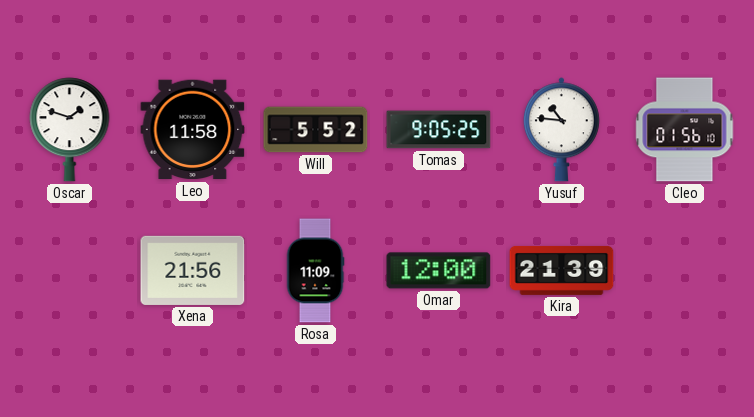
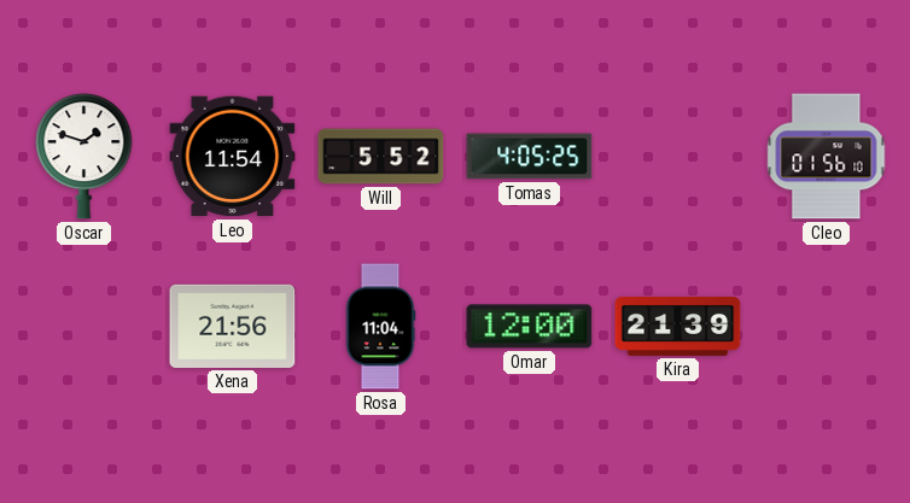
Leo: 11:58 -> 11:54
Tomas: 9:05 -> 4:05
Yusuf: 10:46 -> none
Rosa: 11:09 -> 11:04
